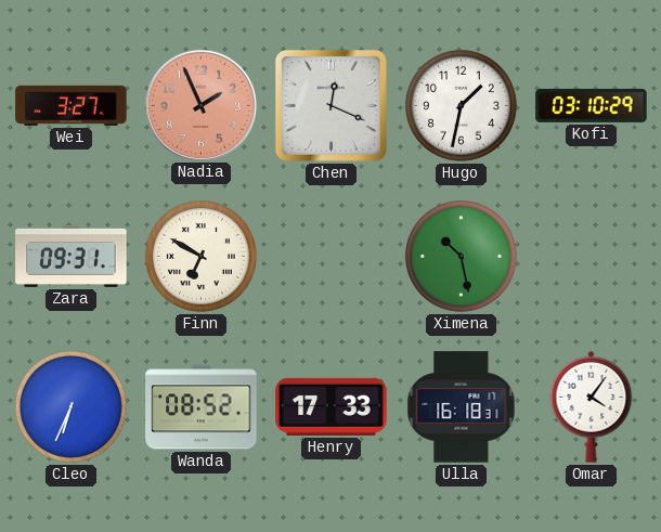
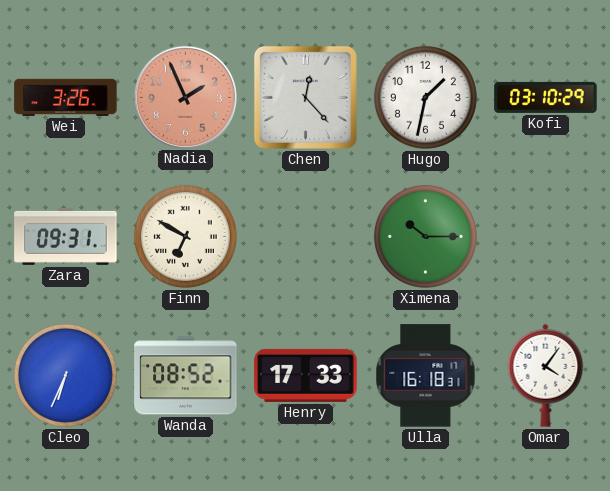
Wei: 3:27 -> 3:26
Chen: 12:19 -> 12:23
Ximena: 10:28 -> 10:15
